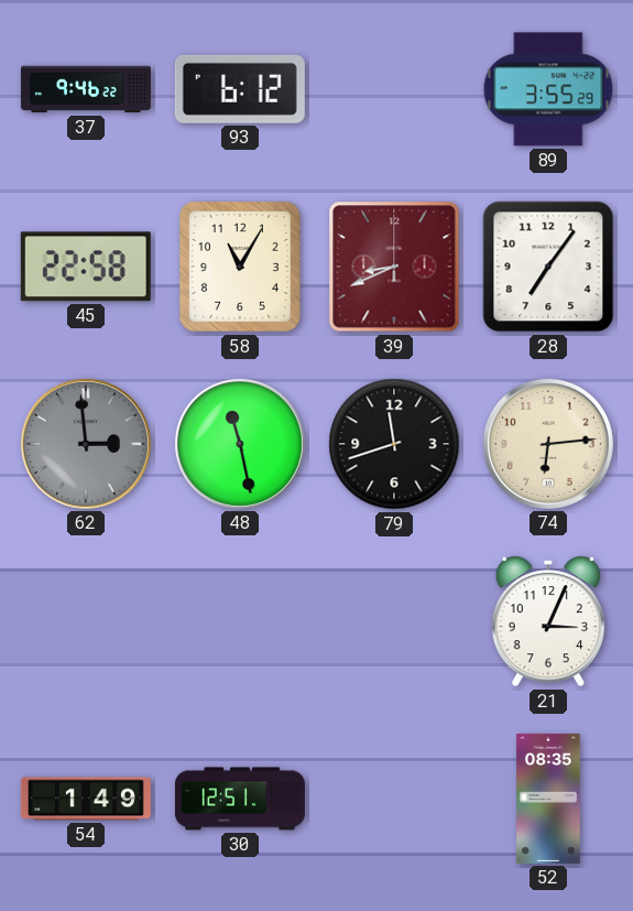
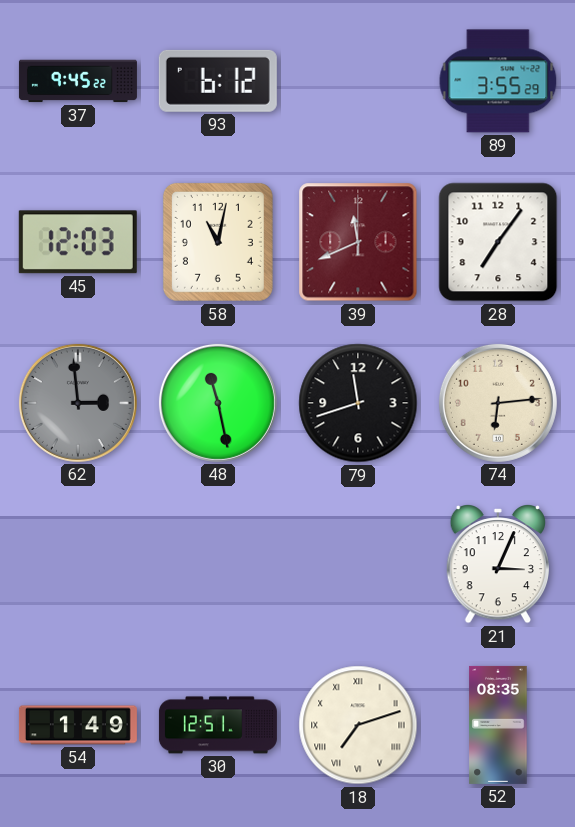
37: 9:46 -> 9:45
45: 22:58 -> 12:03
58: 11:05 -> 11:02
39: 8:41 -> 11:41
18: none -> 7:12
